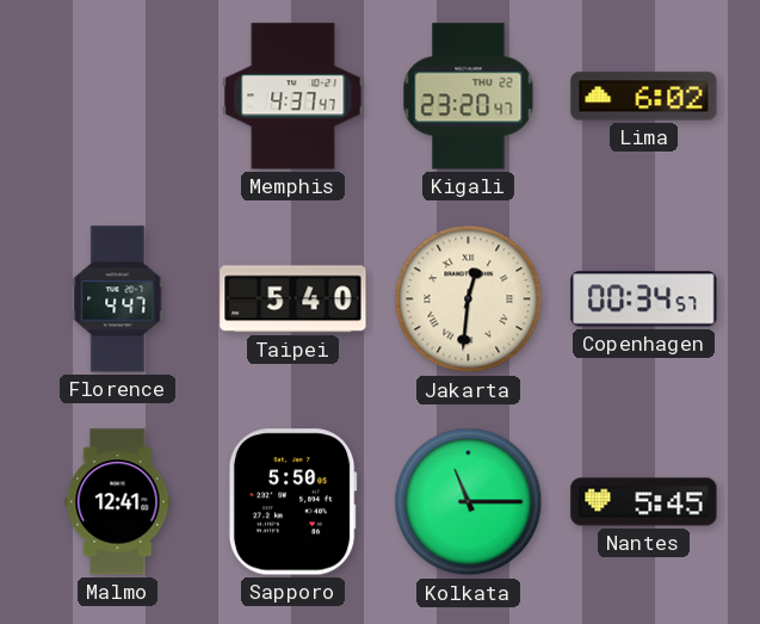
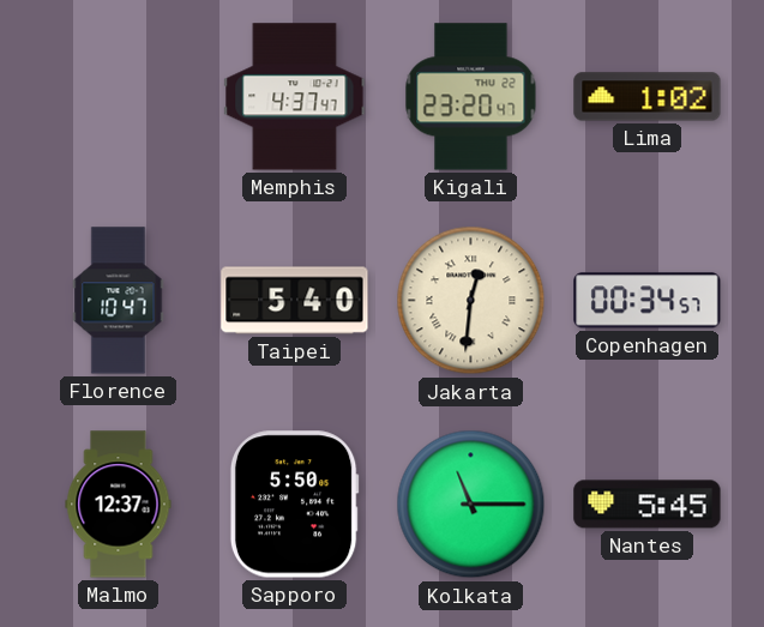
Lima: 6:02 -> 1:02
Florence: 4:47 -> 10:47
Malmo: 12:41 -> 12:37
